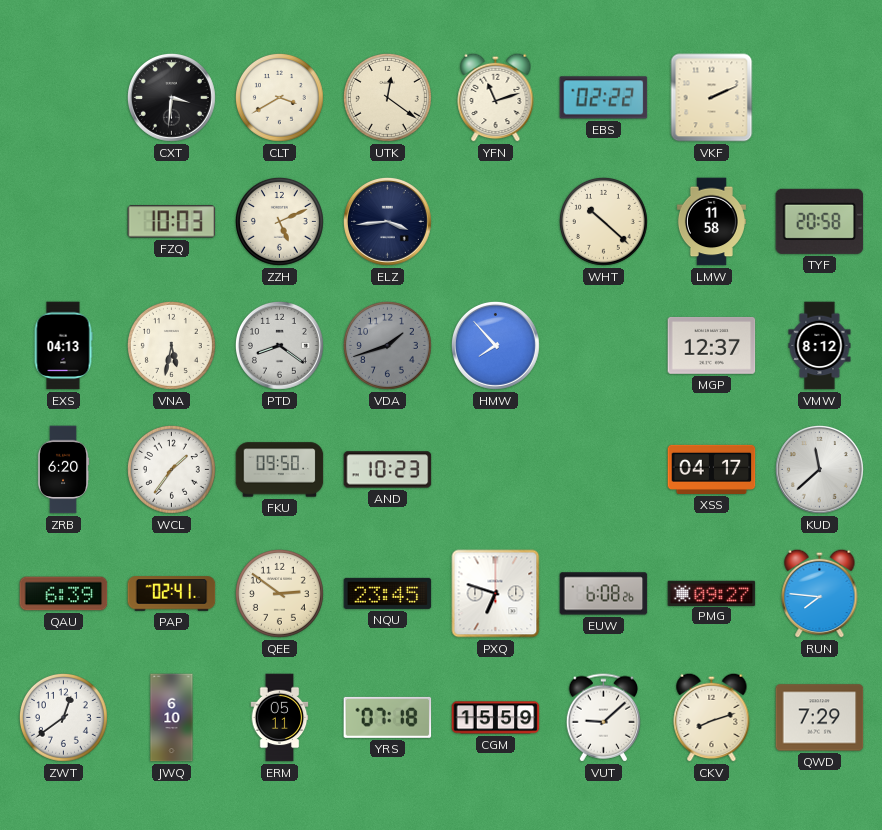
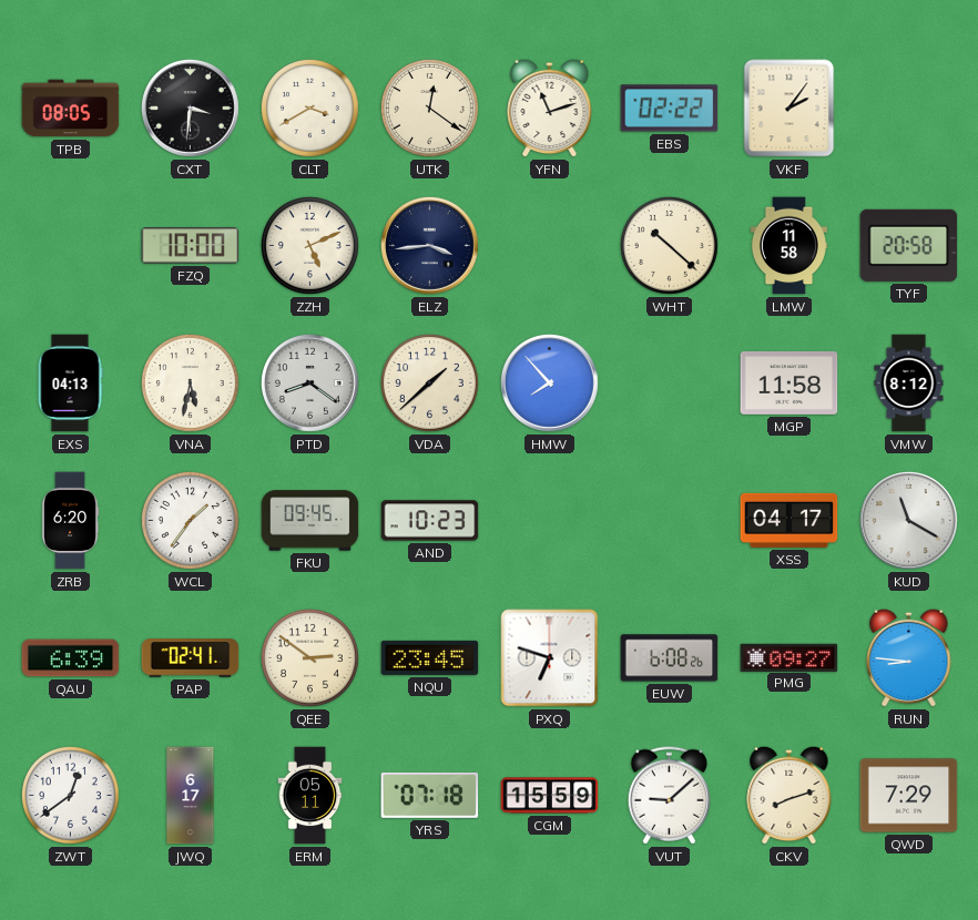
TPB: none -> 08:05
VKF: 2:11 -> 2:06
FZQ: 10:03 -> 10:00
VDA: 1:42 -> 1:38
VDA dial: grey -> cream
MGP: 12:37 -> 11:58
FKU: 09:50 -> 09:45
KUD: 11:38 -> 11:20
RUN: 7:46 -> 8:46
JWQ: 6:10 -> 6:17
